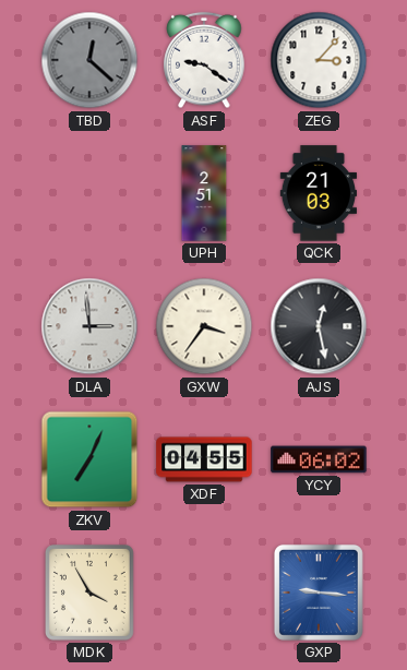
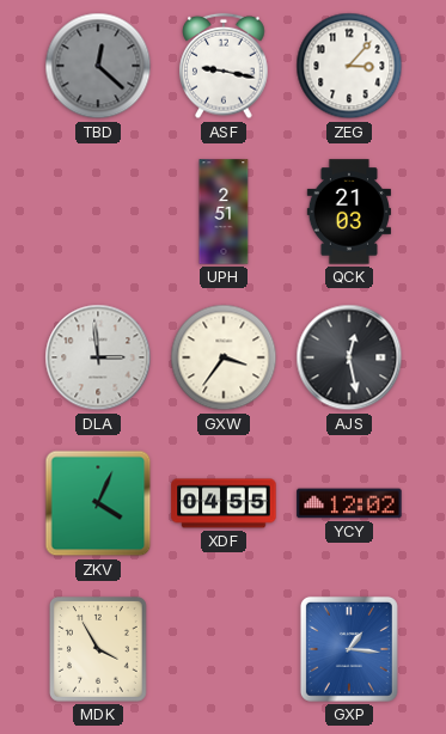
ASF: 9:21 -> 9:17
ZKV: 7:04 -> 4:04
YCY: 06:02 -> 12:02
GXP: 9:16 -> 1:16
